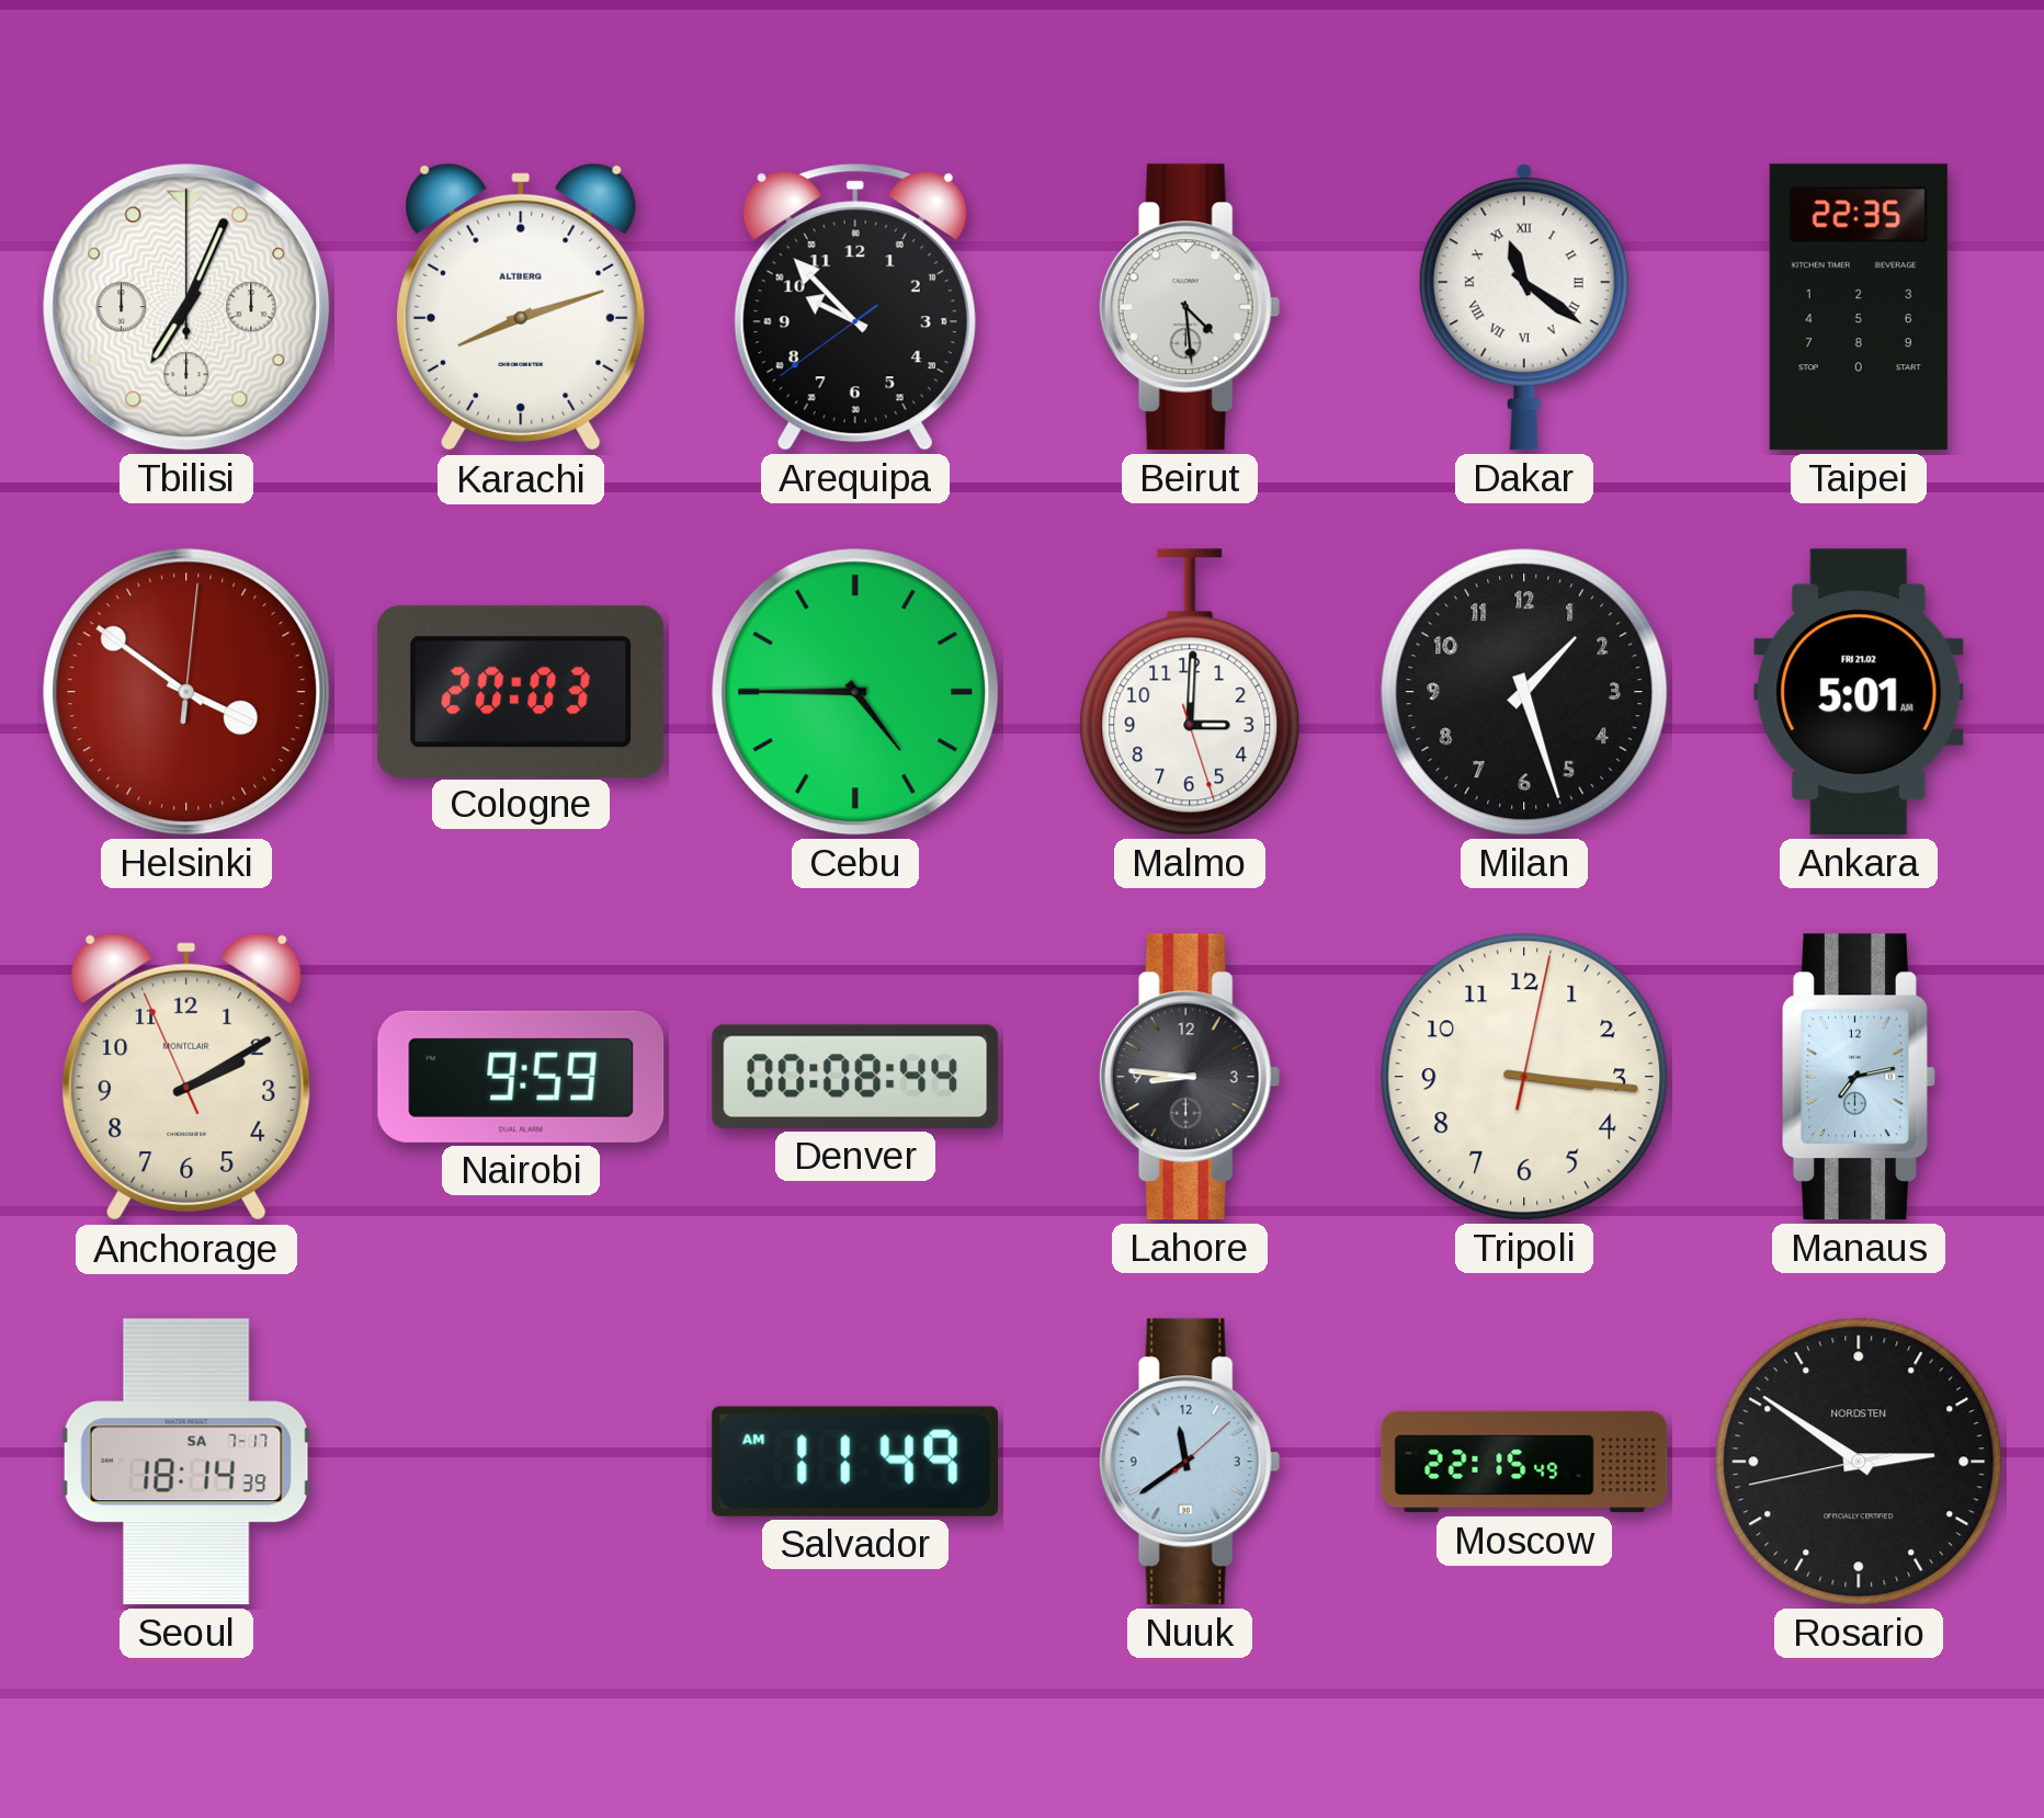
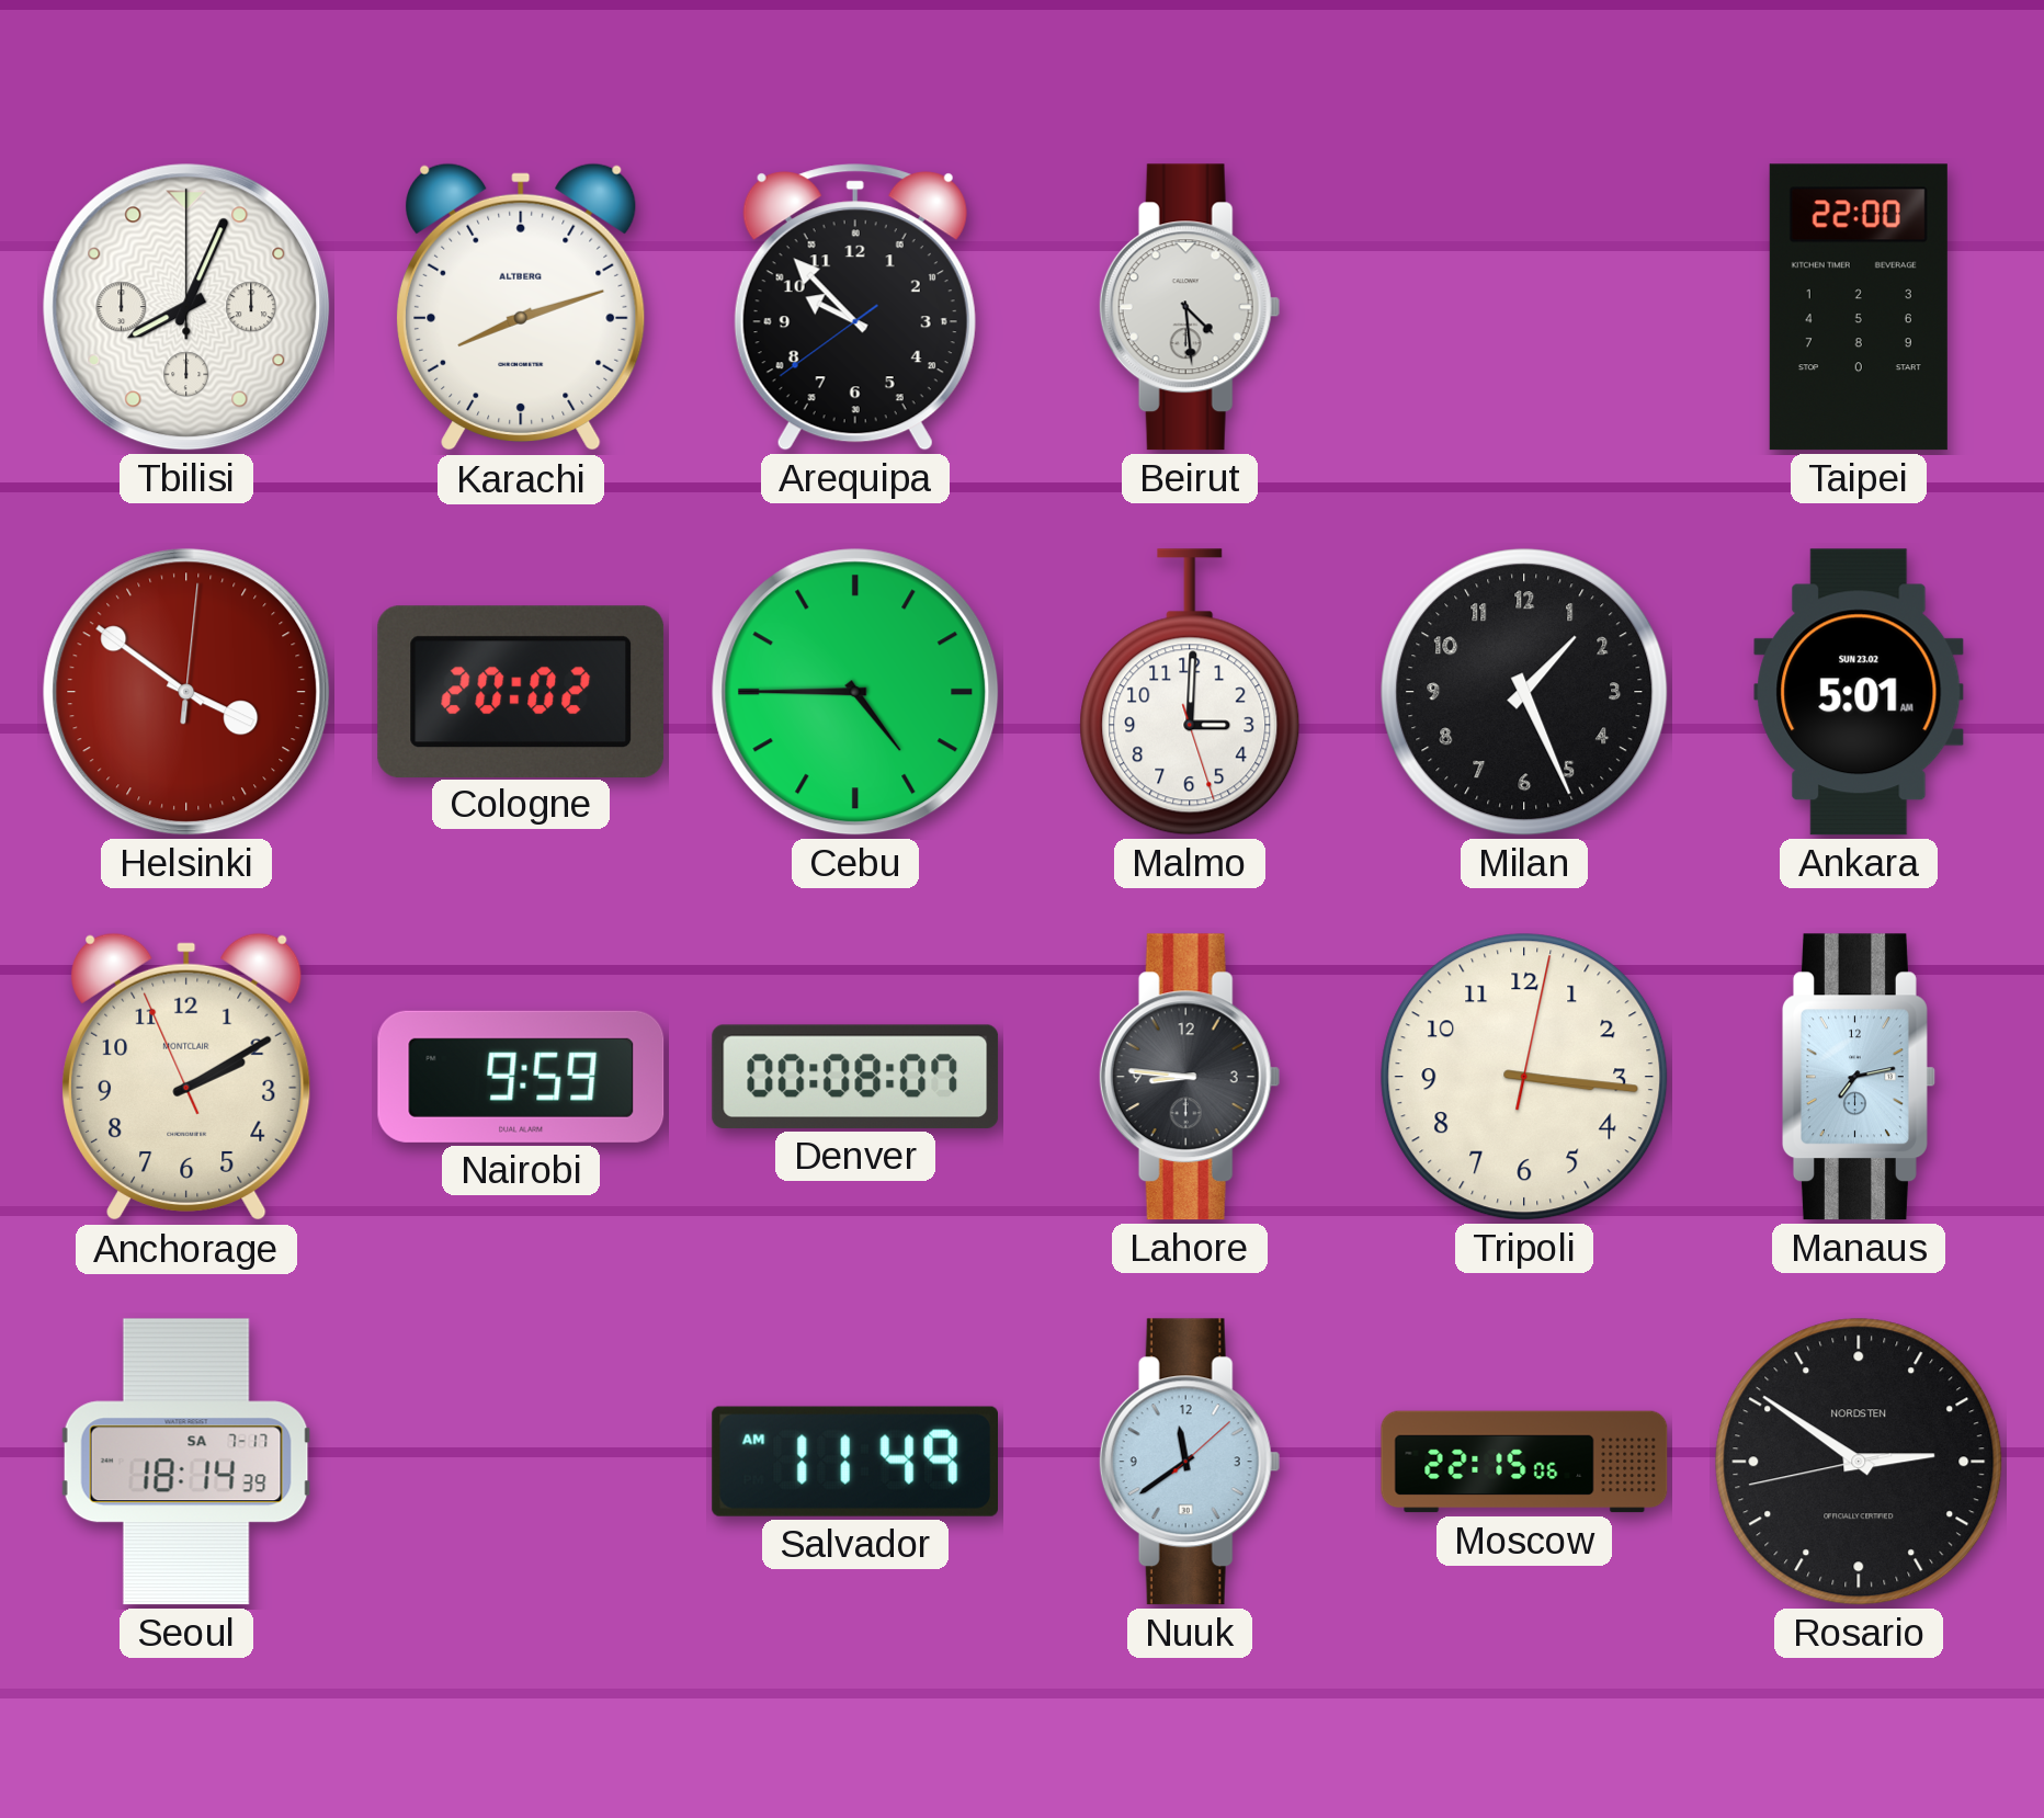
Tbilisi: 7:04 -> 8:04
Dakar: 11:21 -> none
Taipei: 22:35 -> 22:00
Cologne: 20:03 -> 20:02
Milan: 1:27 -> 1:26
Ankara date: FRI 21.02 -> SUN 23.02
Denver: 00:08:44 -> 00:08:07
Moscow: 22:15:49 -> 22:15:06
